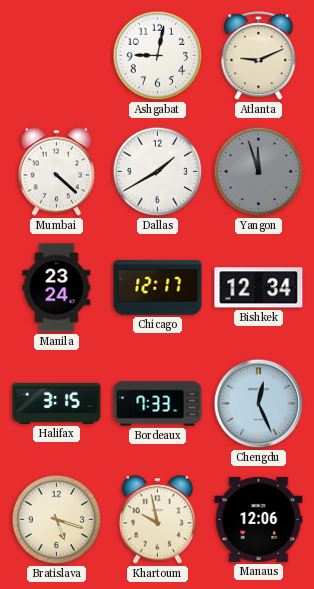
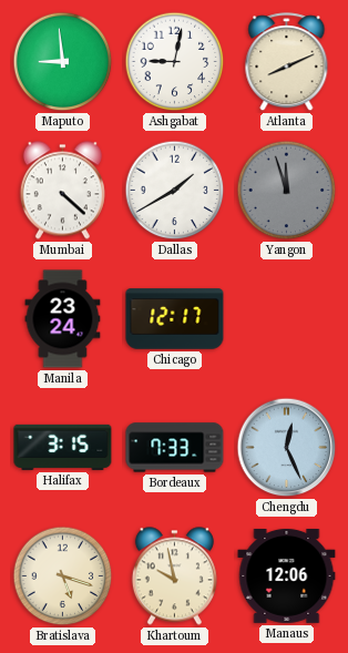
Maputo: none -> 8:59
Atlanta: 9:11 -> 8:11
Bishkek: 12:34 -> none
